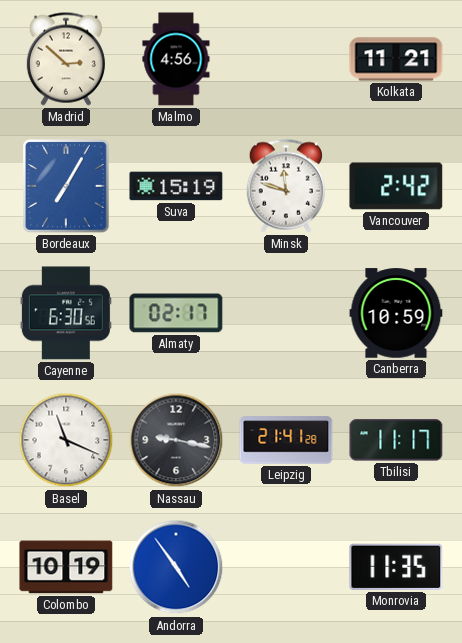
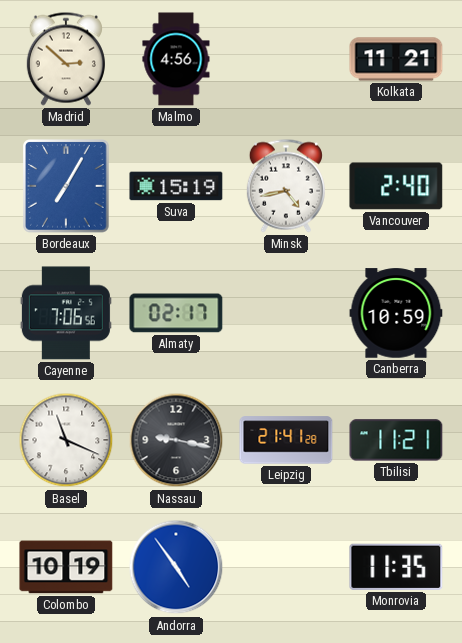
Minsk: 11:48 -> 4:43
Vancouver: 2:42 -> 2:40
Cayenne: 6:30 -> 7:06
Tbilisi: 11:17 -> 11:21
